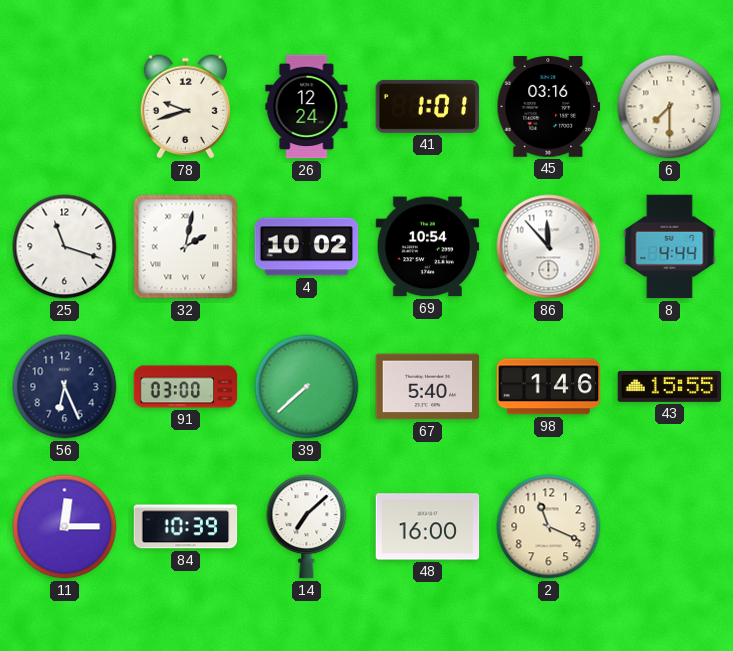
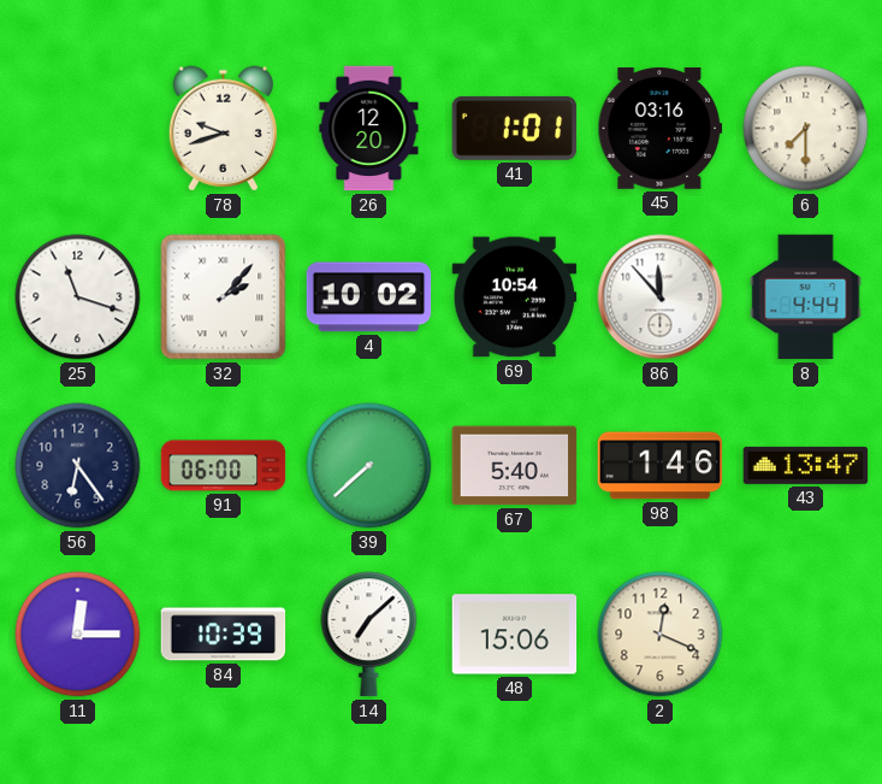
26: 12:24 -> 12:20
32: 2:02 -> 2:07
56: 6:26 -> 6:24
91: 03:00 -> 06:00
43: 15:55 -> 13:47
48: 16:00 -> 15:06
2: 11:19 -> 12:19
